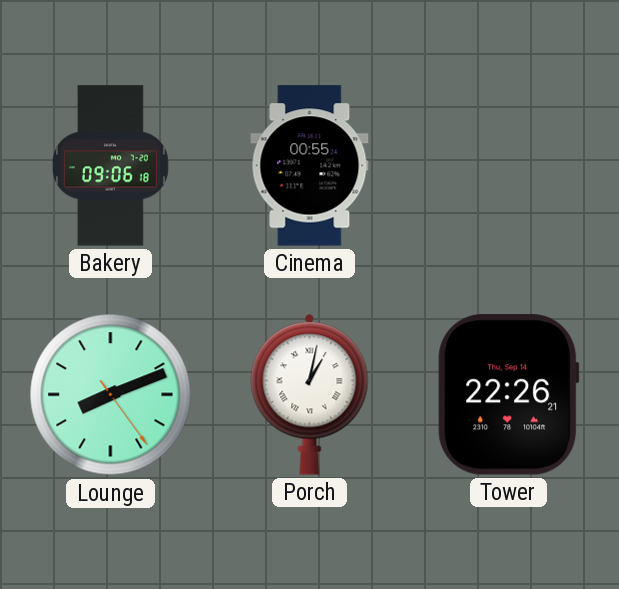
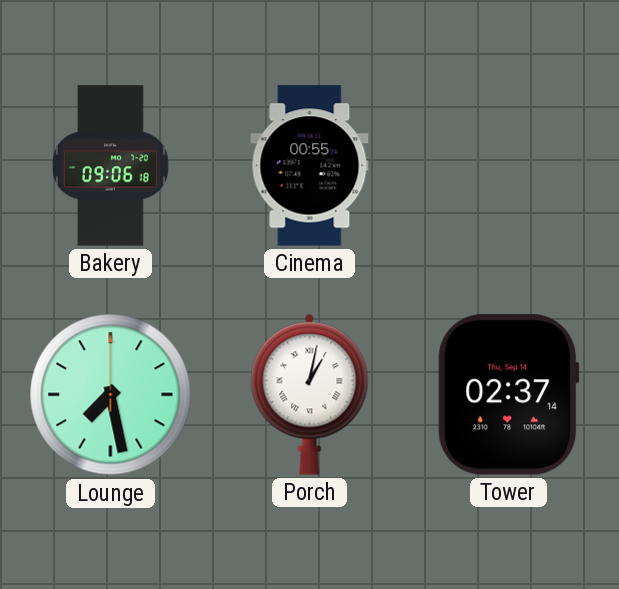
Lounge: 8:11 -> 7:28
Tower: 22:26 -> 02:37
